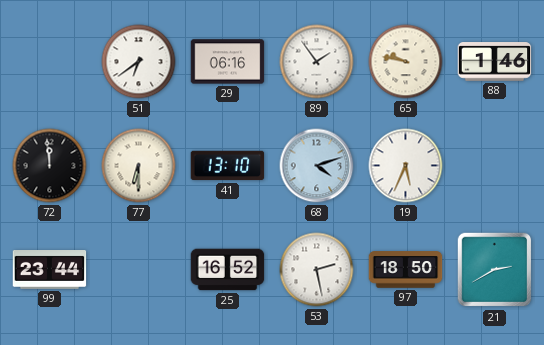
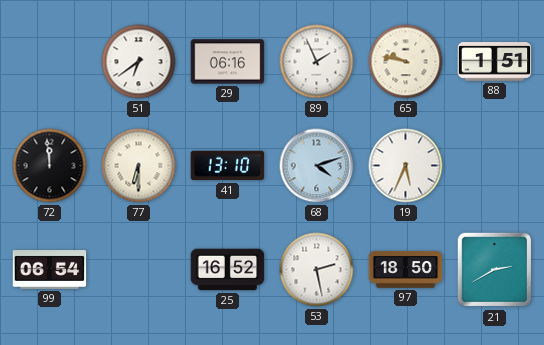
89: 1:54 -> 1:56
88: 1:46 -> 1:51
99: 23:44 -> 06:54
